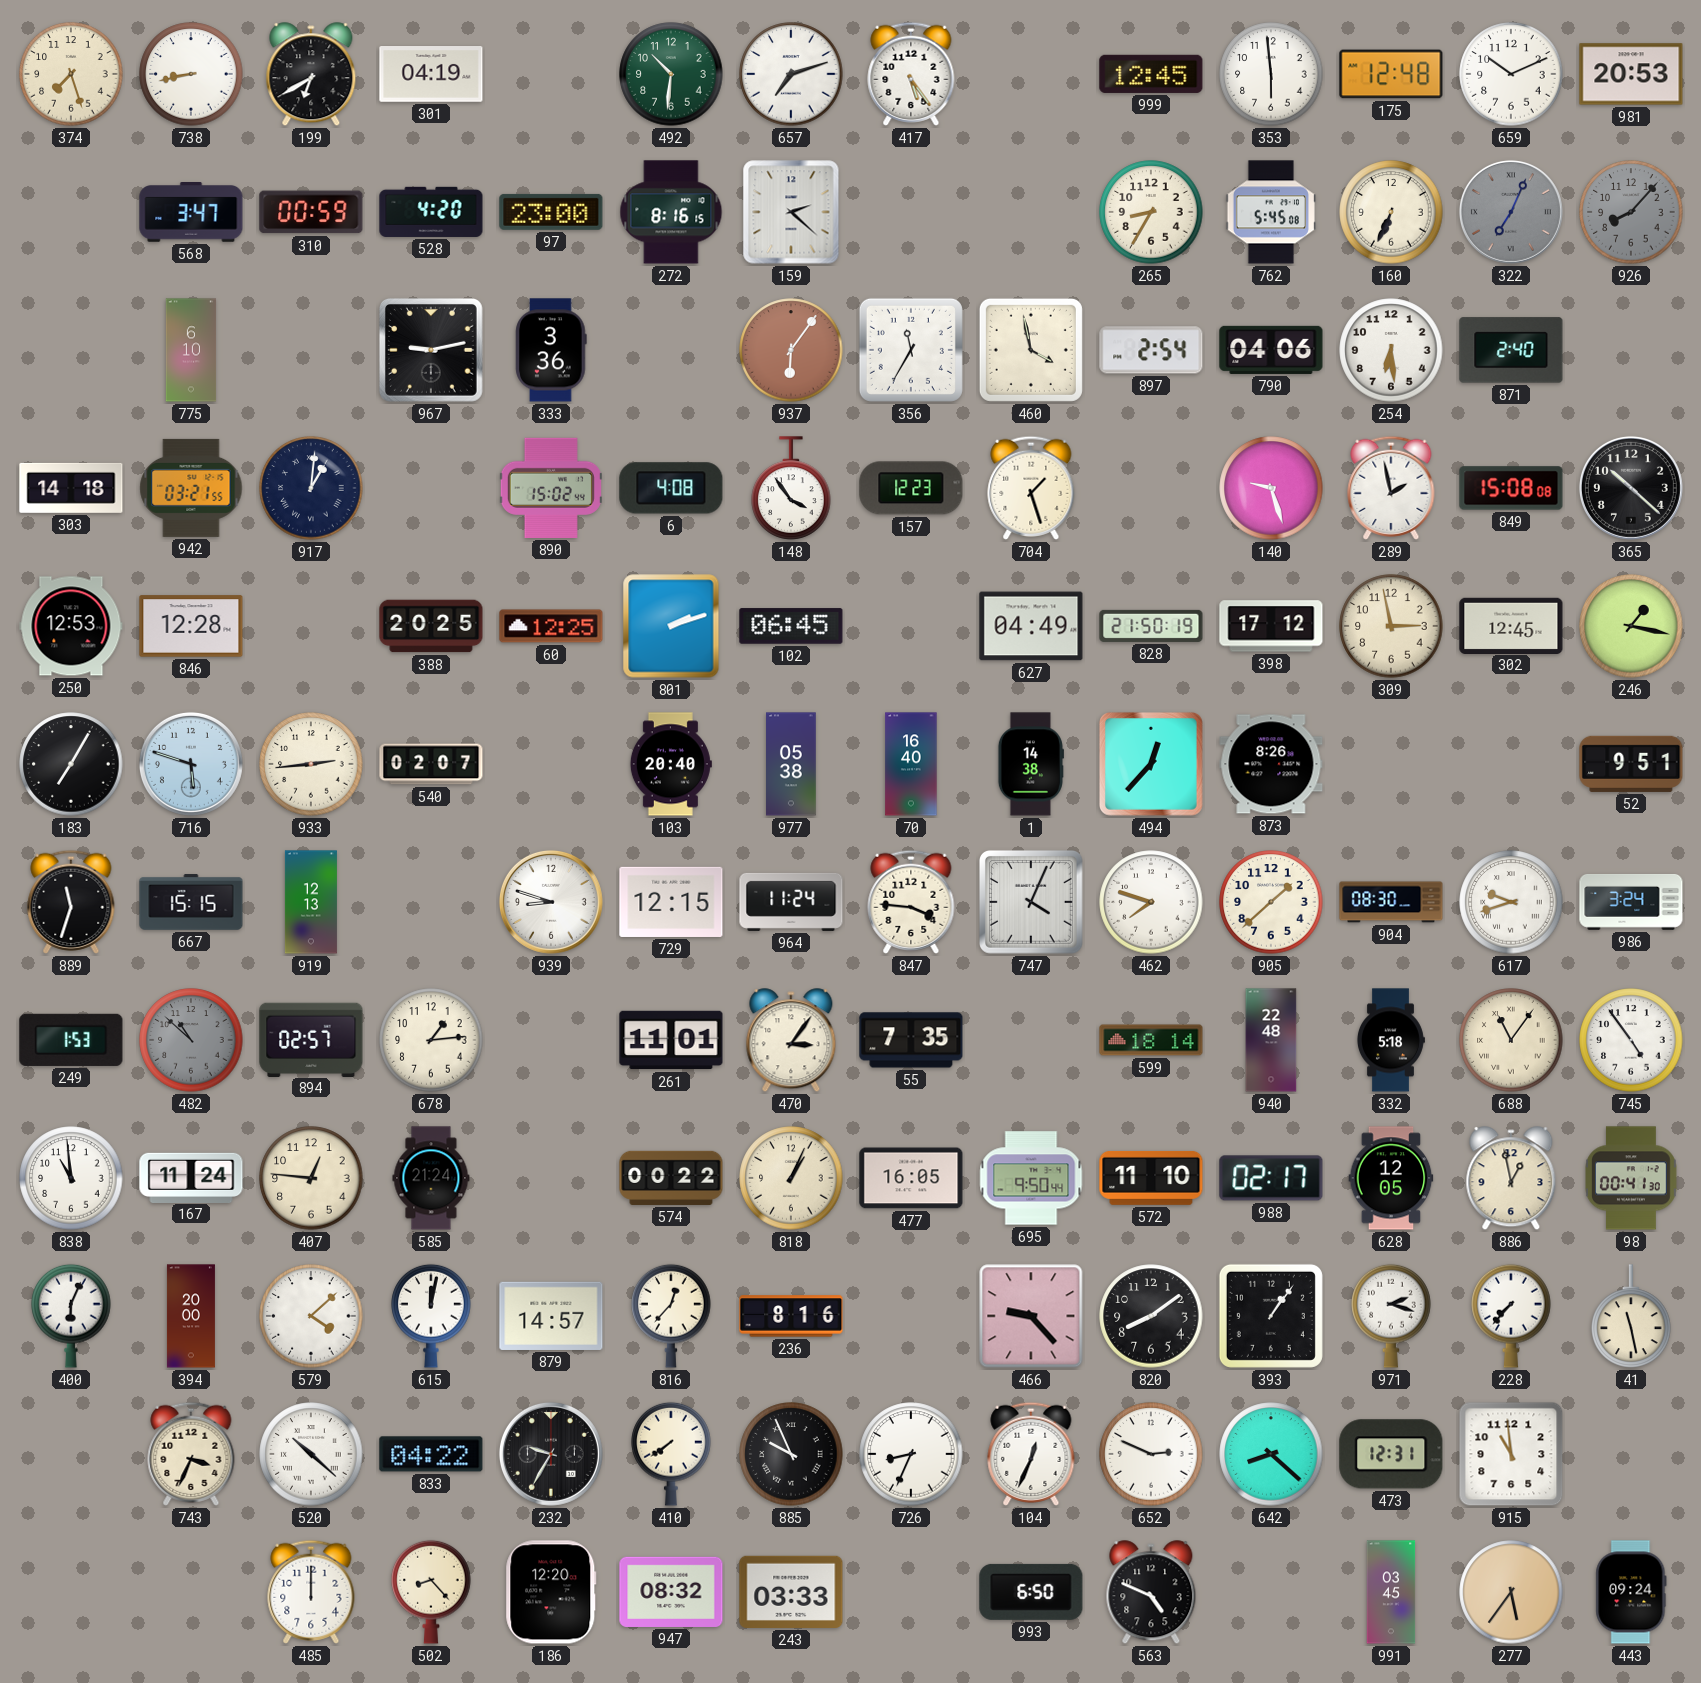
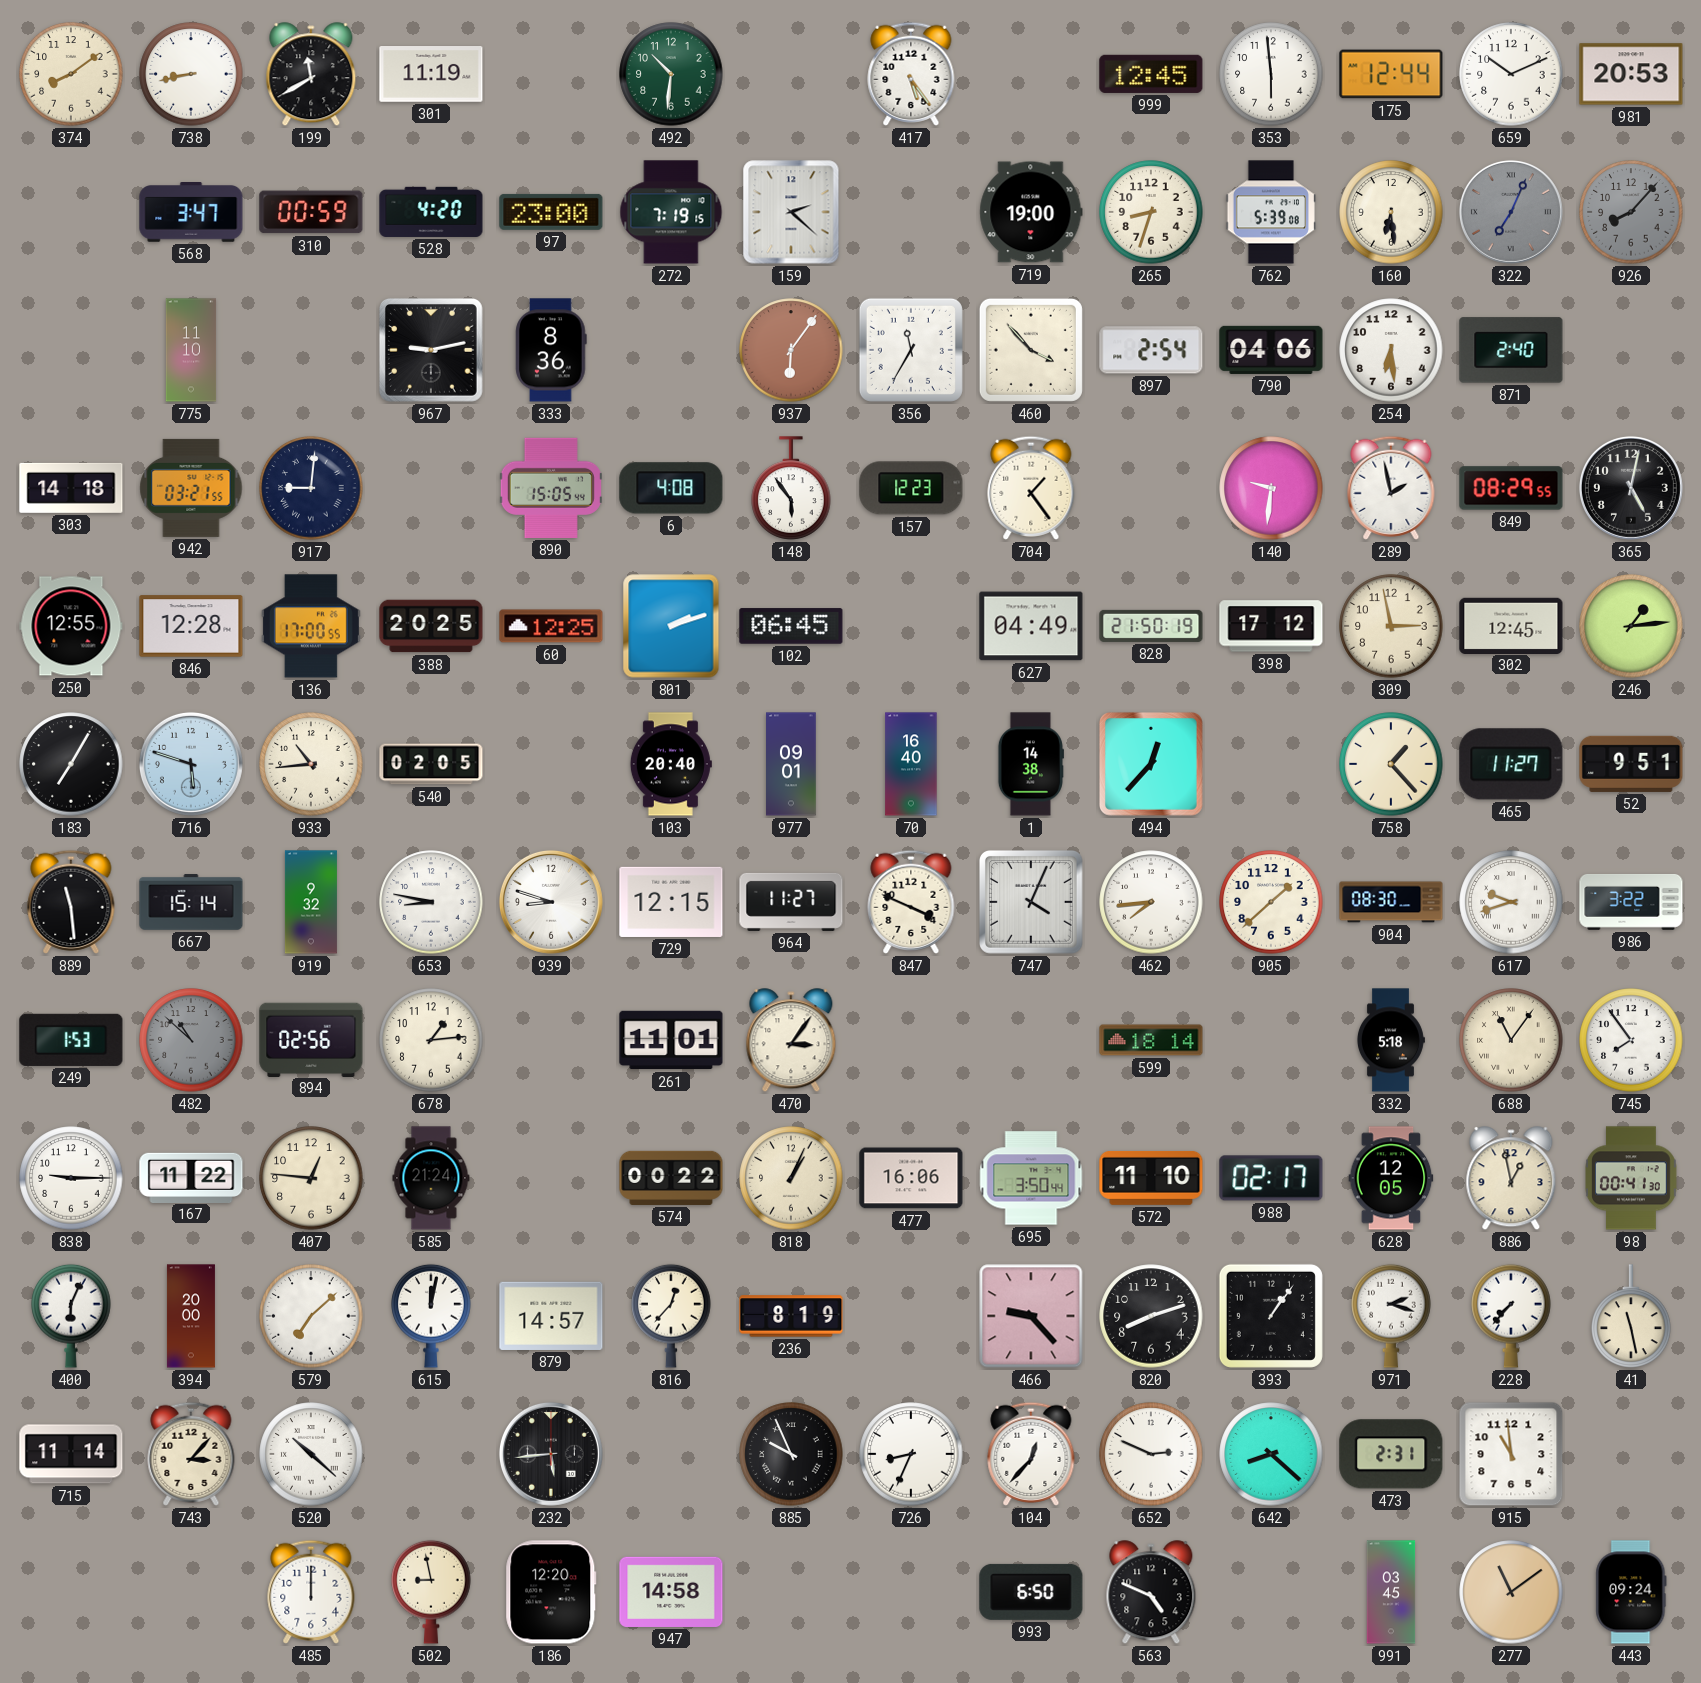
374: 7:27 -> 8:09
199: 6:40 -> 11:40
301: 04:19 -> 11:19
657: 7:12 -> none
175: 12:48 -> 12:44
272: 8:16 -> 7:19
719: none -> 19:00
265: 8:35 -> 8:33
762: 5:45 -> 5:39
160: 6:34 -> 6:29
775: 6:10 -> 11:10
333: 3:36 -> 8:36
460: 3:58 -> 3:53
917: 1:01 -> 9:01
890: 15:02 -> 15:05
148: 3:54 -> 5:54
704: 1:27 -> 1:24
140: 9:27 -> 9:31
849: 15:08 -> 08:29
365: 10:22 -> 5:02
250: 12:53 -> 12:55
136: none -> 17:00
246: 1:17 -> 1:14
933: 2:44 -> 10:44
540: 02:07 -> 02:05
977: 05:38 -> 09:01
873: 8:26 -> none
758: none -> 1:23
465: none -> 11:27
889: 11:33 -> 11:29
667: 15:15 -> 15:14
919: 12:13 -> 9:32
653: none -> 8:47
964: 11:24 -> 11:27
847: 3:46 -> 3:49
462: 7:48 -> 7:44
986: 3:24 -> 3:22
894: 02:57 -> 02:56
55: 7:35 -> none
940: 22:48 -> none
745: 4:54 -> 7:54
838: 10:59 -> 9:15
167: 11:24 -> 11:22
477: 16:05 -> 16:06
695: 9:50 -> 3:50
579: 4:08 -> 7:08
236: 8:16 -> 8:19
820: 8:09 -> 8:12
715: none -> 11:14
743: 3:34 -> 3:07
833: 04:22 -> none
232: 9:35 -> 5:44
410: 7:39 -> none
104: 12:34 -> 12:37
473: 12:31 -> 2:31
502: 8:23 -> 8:58
947: 08:32 -> 14:58
243: 03:33 -> none
277: 5:36 -> 11:09
